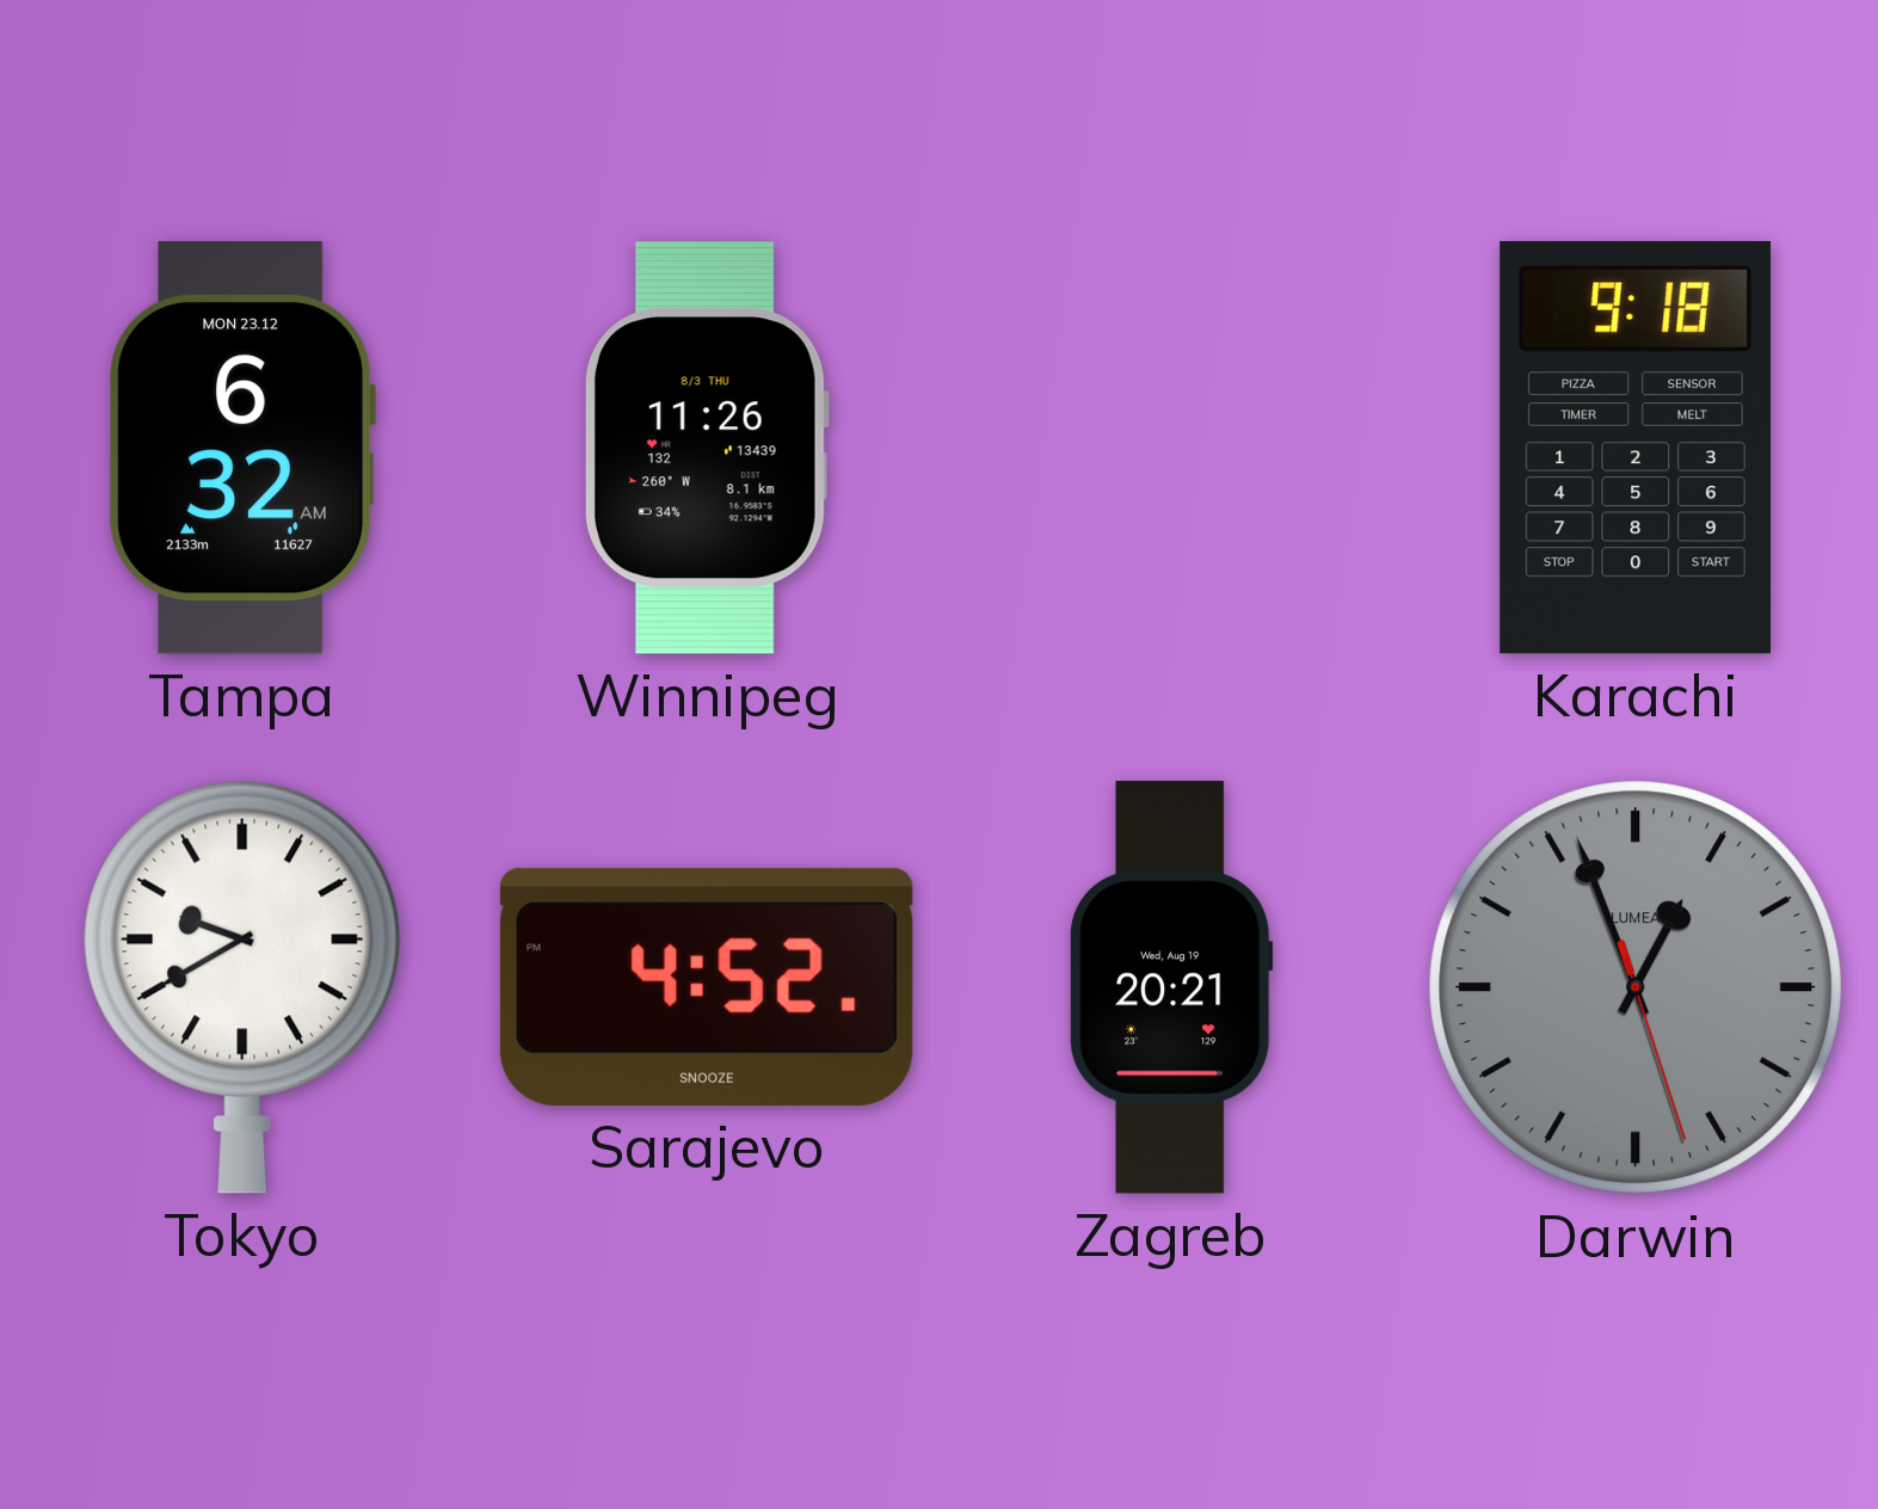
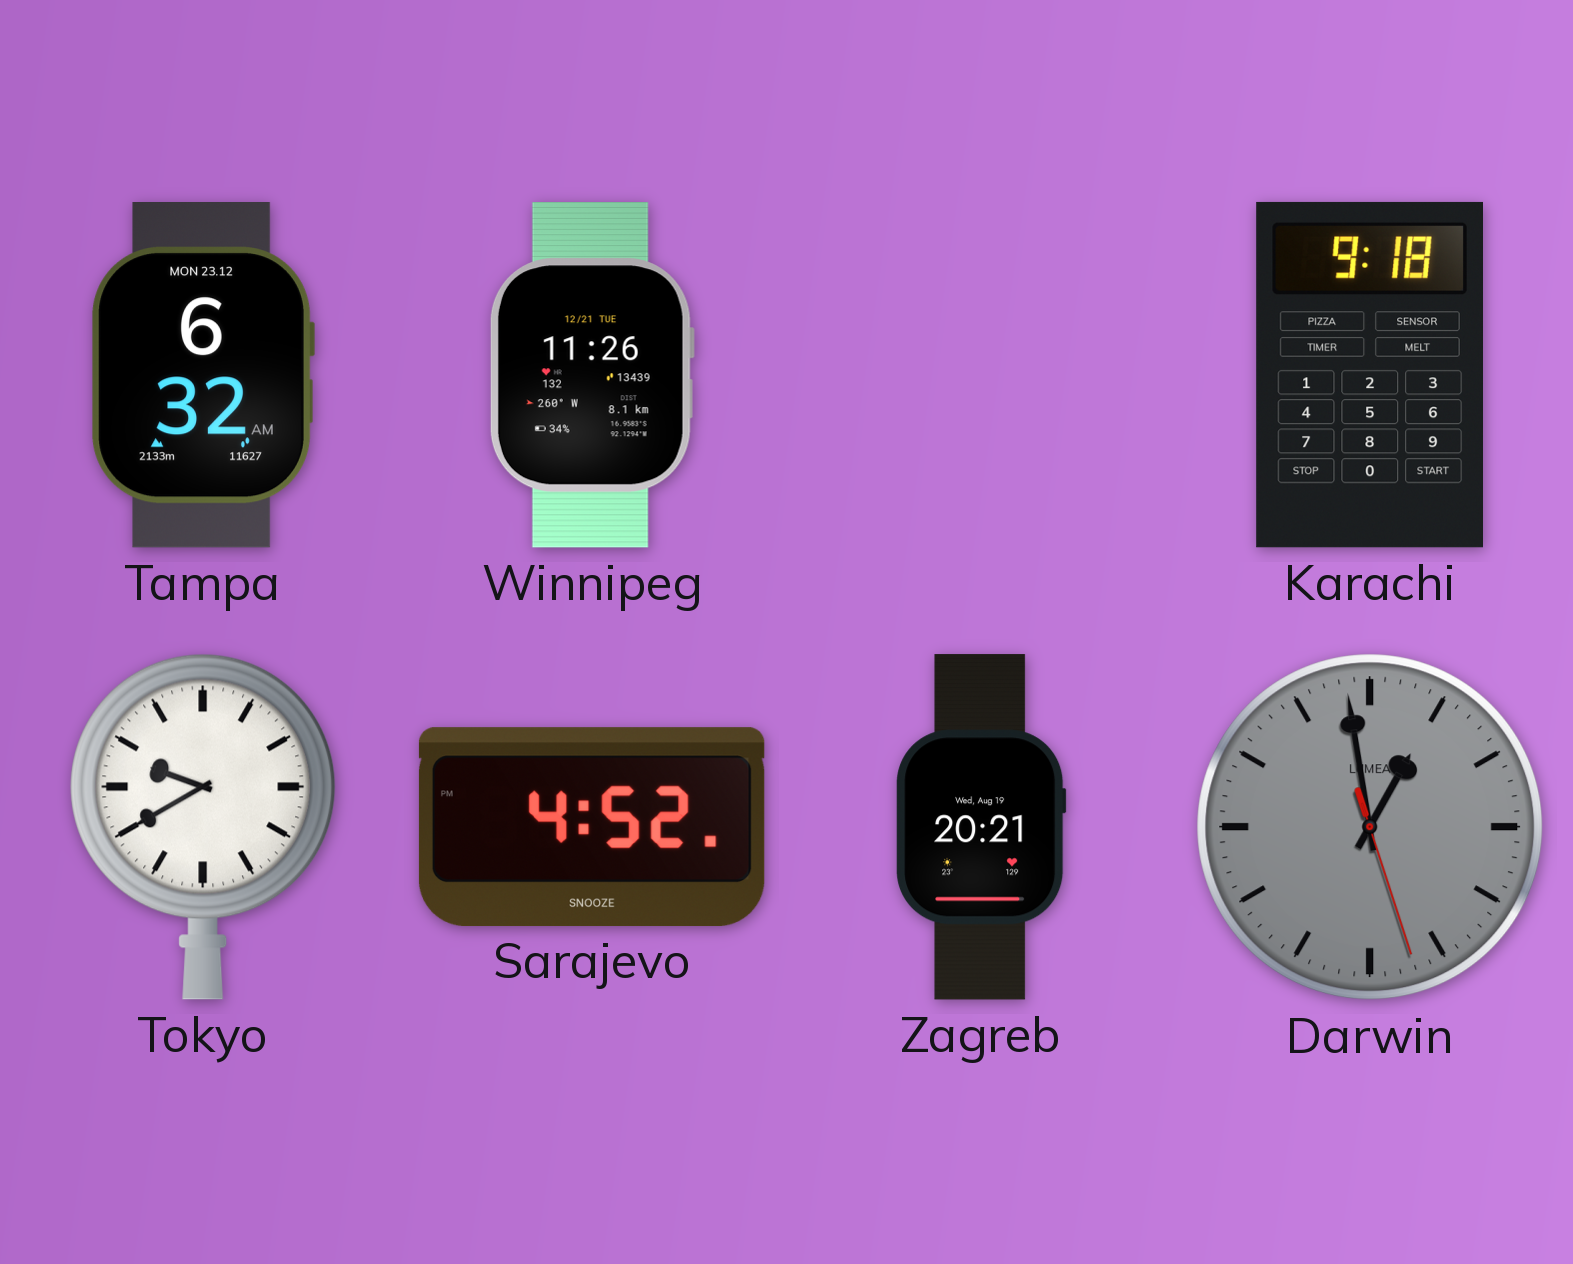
Winnipeg date: 8/3 THU -> 12/21 TUE
Darwin: 12:56 -> 12:58
